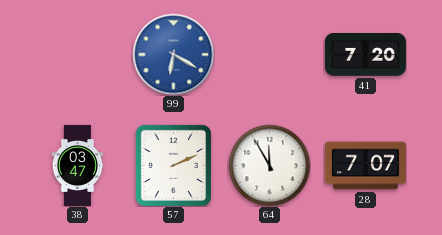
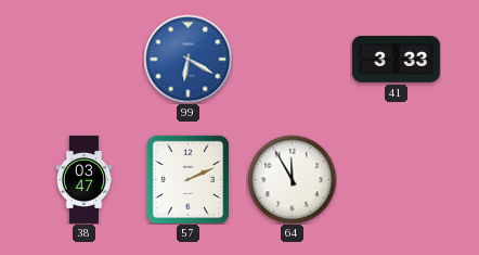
41: 7:20 -> 3:33
28: 7:07 -> none
